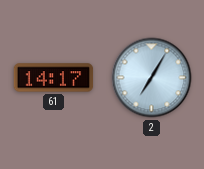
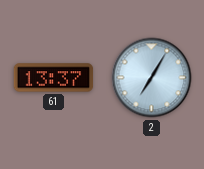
61: 14:17 -> 13:37
